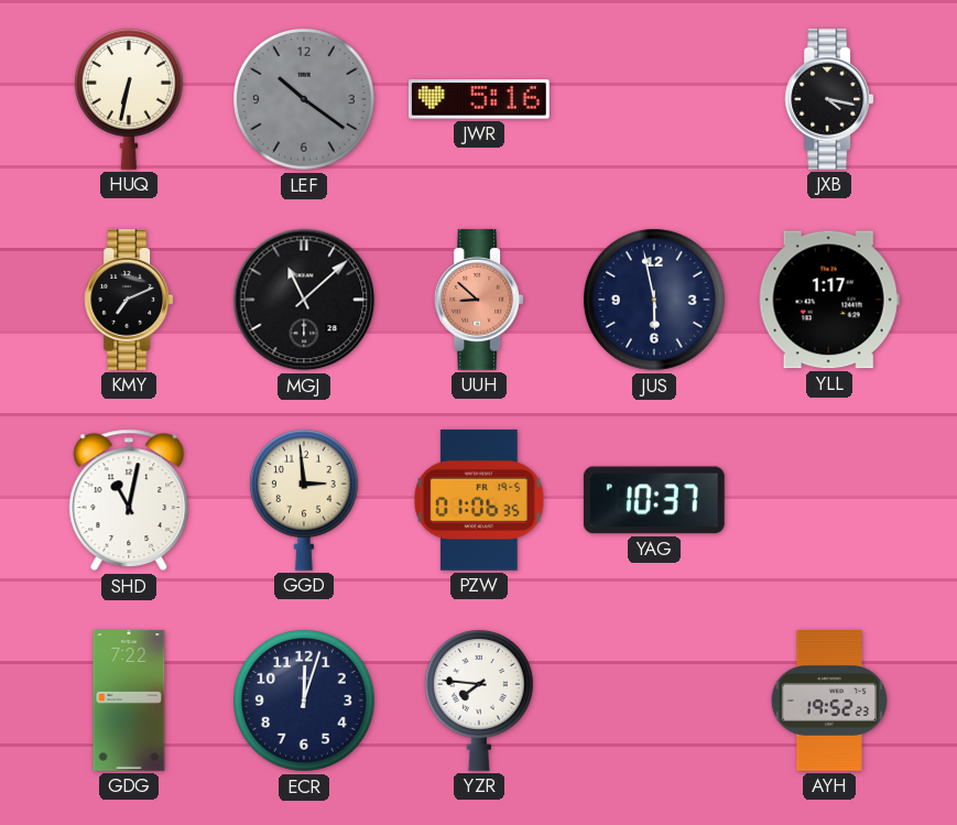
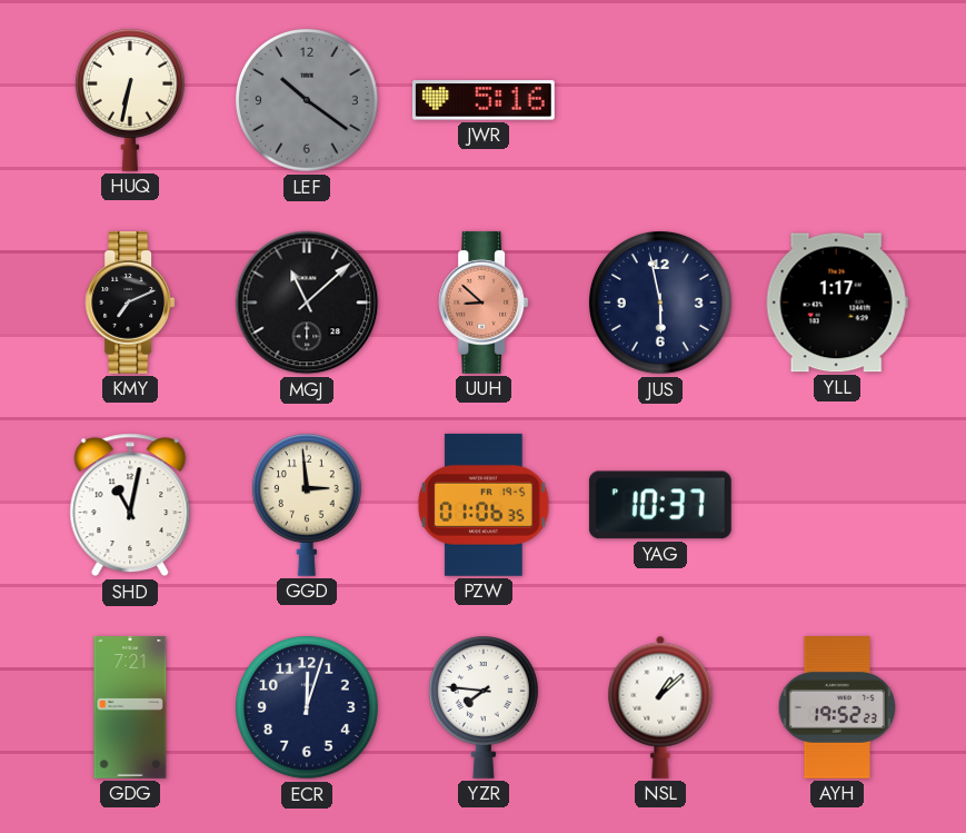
JXB: 4:17 -> none
GDG: 7:22 -> 7:21
NSL: none -> 1:08
